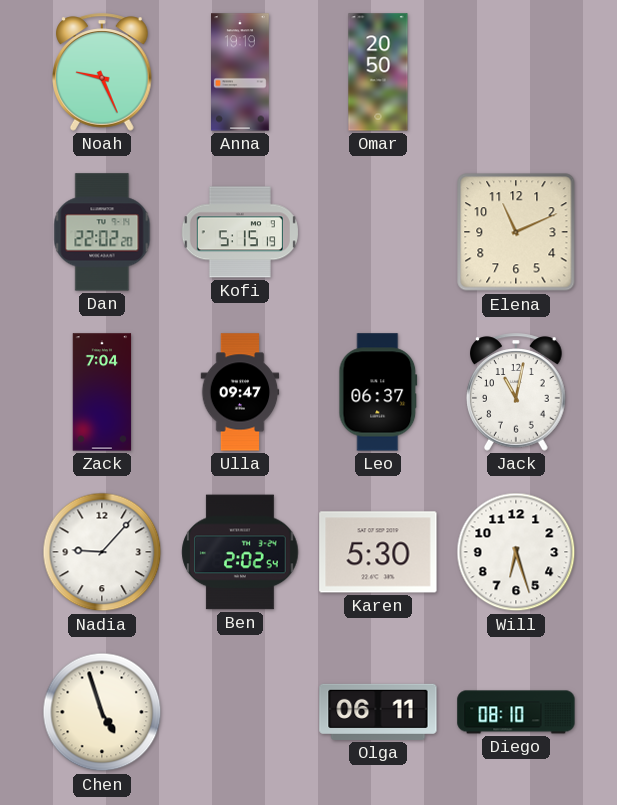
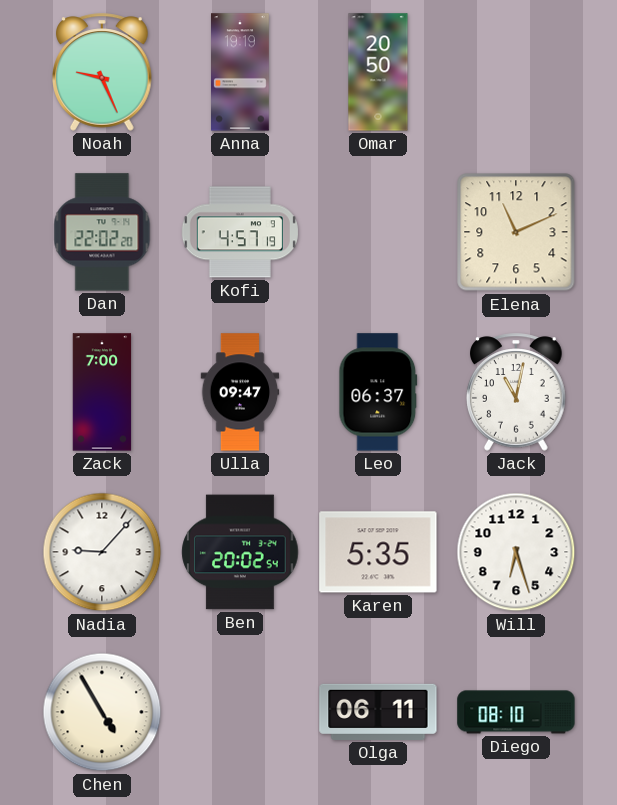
Kofi: 5:15 -> 4:57
Zack: 7:04 -> 7:00
Ben: 2:02 -> 20:02
Karen: 5:30 -> 5:35
Chen: 4:57 -> 4:55
